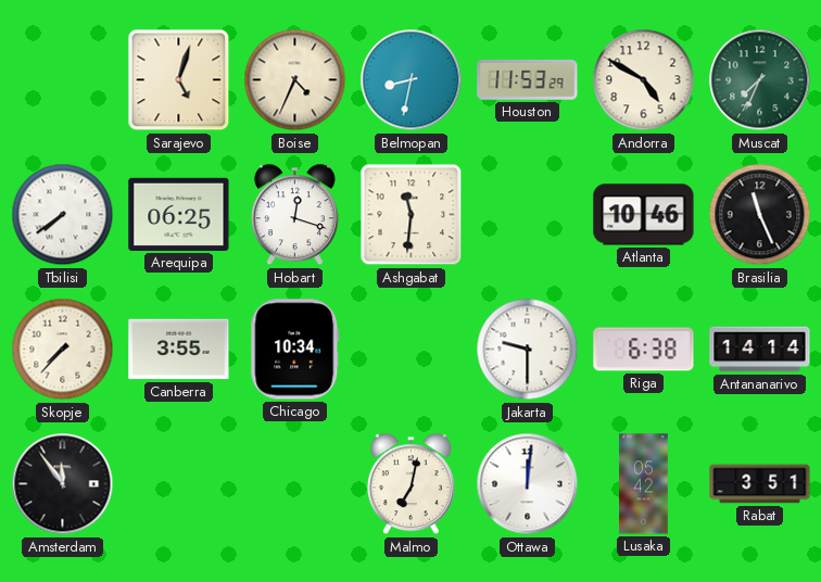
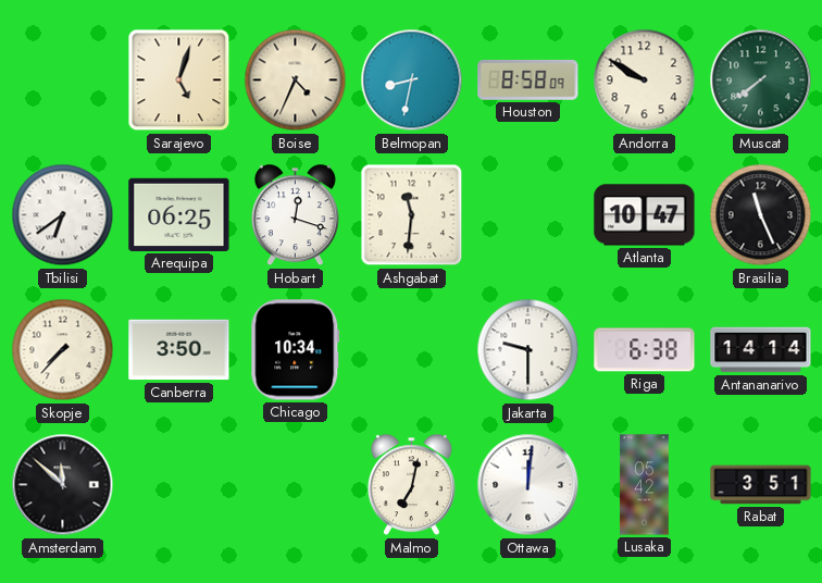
Houston: 11:53 -> 8:58
Andorra: 4:50 -> 9:50
Muscat: 7:34 -> 7:39
Tbilisi: 7:39 -> 6:39
Atlanta: 10:46 -> 10:47
Canberra: 3:55 -> 3:50
Amsterdam: 11:54 -> 11:52
